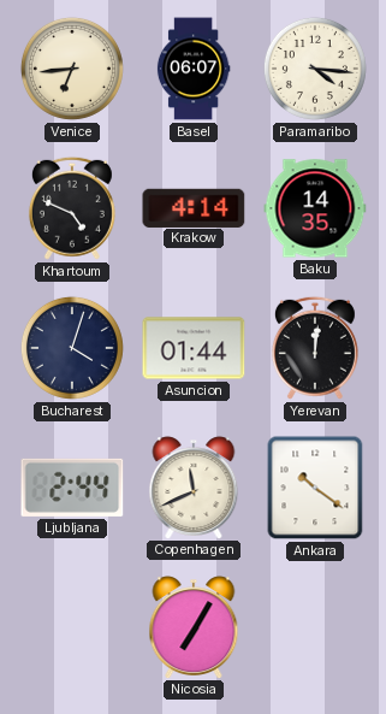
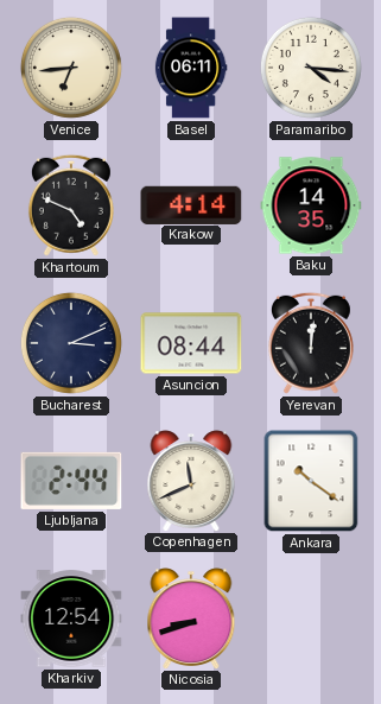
Basel: 06:07 -> 06:11
Bucharest: 4:03 -> 3:11
Asuncion: 01:44 -> 08:44
Kharkiv: none -> 12:54
Nicosia: 7:05 -> 8:42
